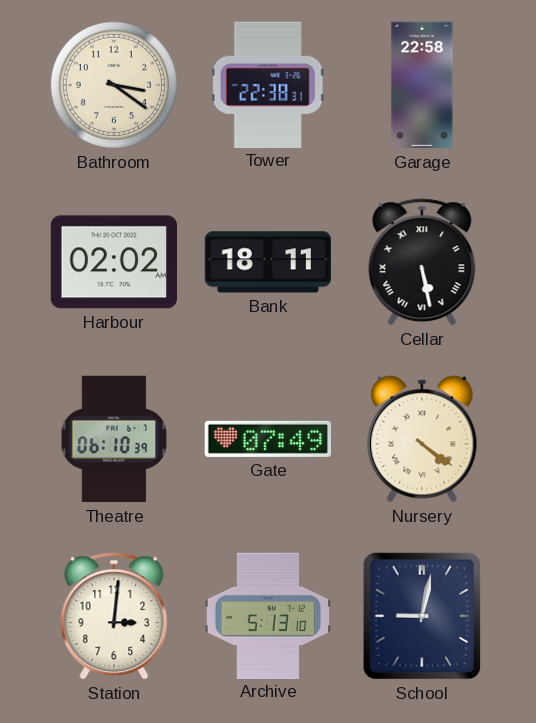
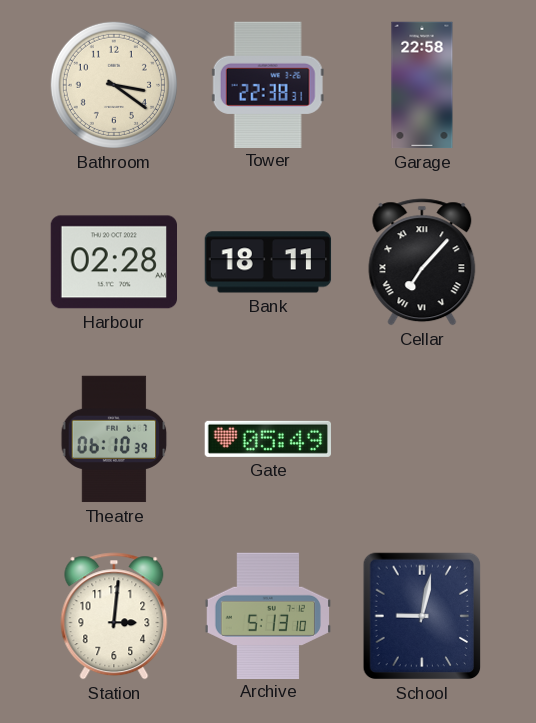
Harbour: 02:02 -> 02:28
Cellar: 5:28 -> 7:07
Gate: 07:49 -> 05:49
Nursery: 4:21 -> none
